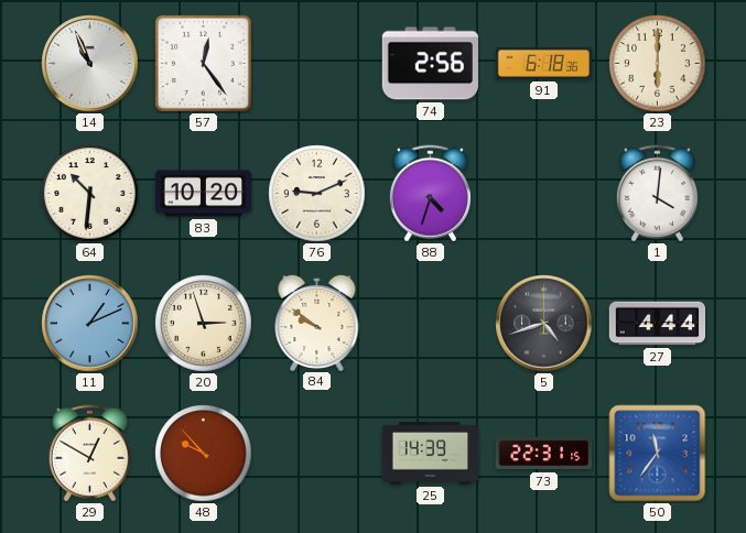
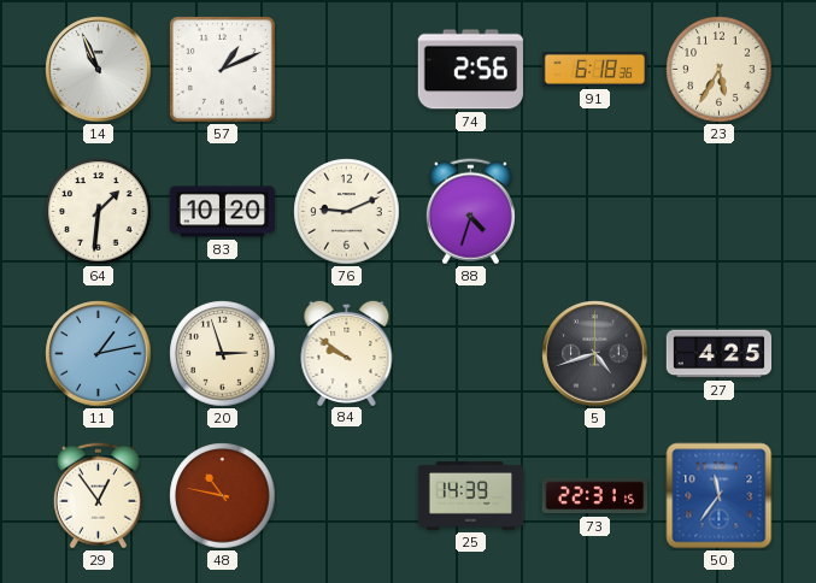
57: 12:24 -> 1:11
23: 6:00 -> 5:35
64: 10:31 -> 1:31
1: 4:01 -> none
11: 1:11 -> 1:13
27: 4:44 -> 4:25
29: 12:50 -> 12:54
48: 9:53 -> 10:47
